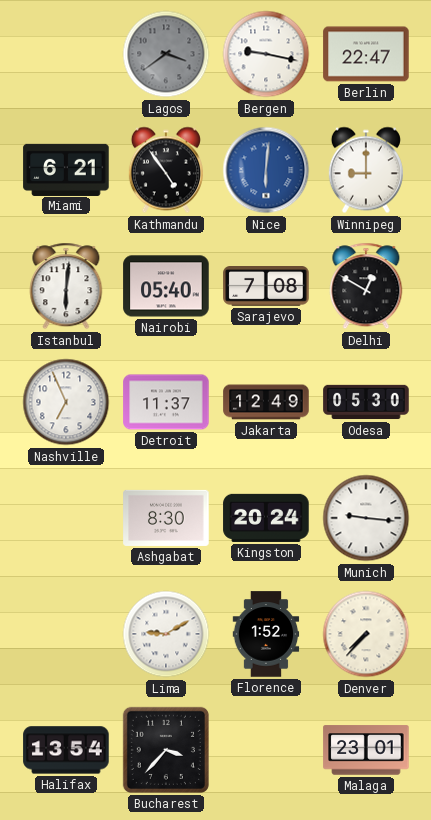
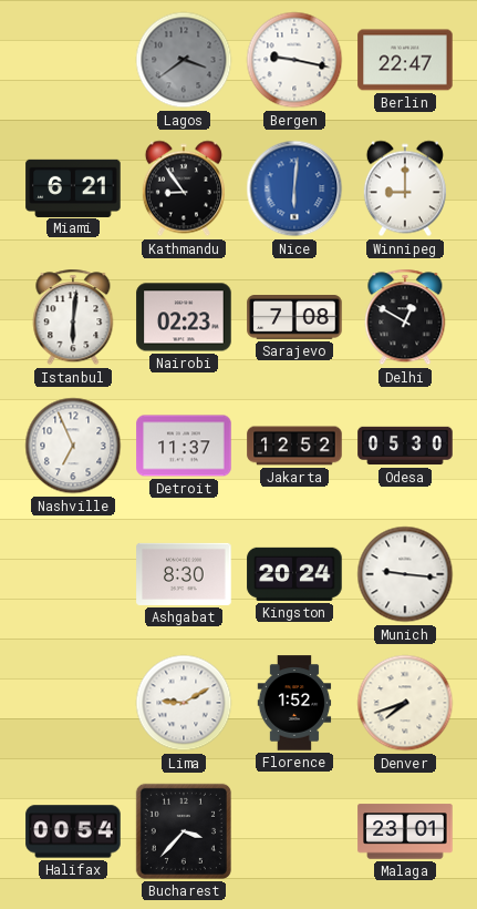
Kathmandu: 4:54 -> 8:54
Nairobi: 05:40 -> 02:23
Jakarta: 12:49 -> 12:52
Denver: 7:37 -> 7:42
Halifax: 13:54 -> 00:54
